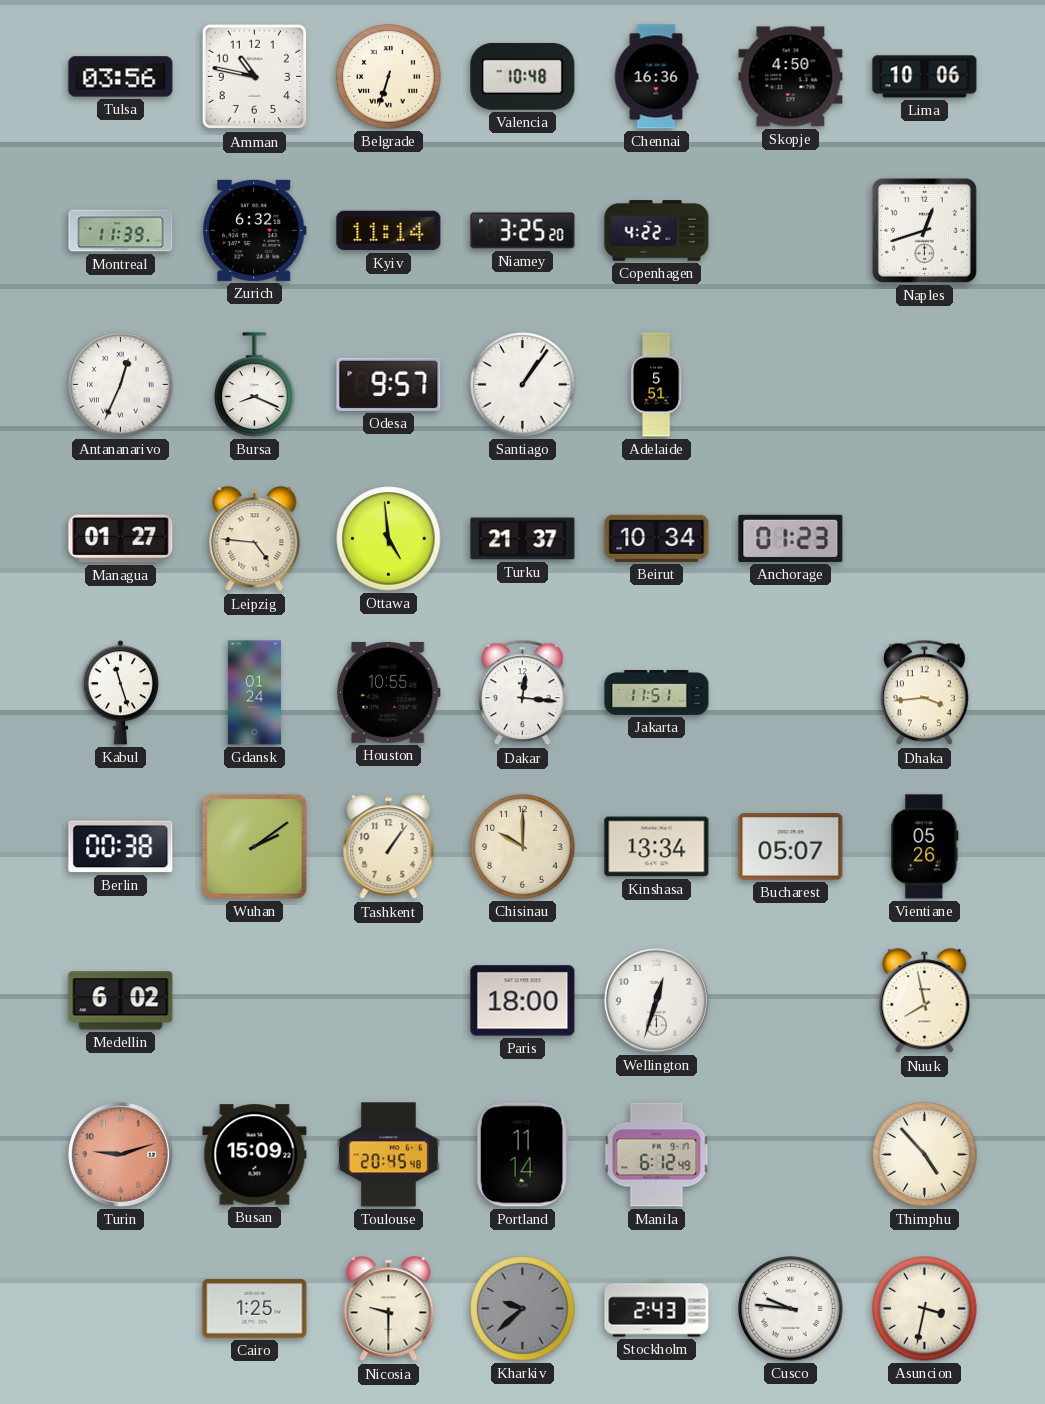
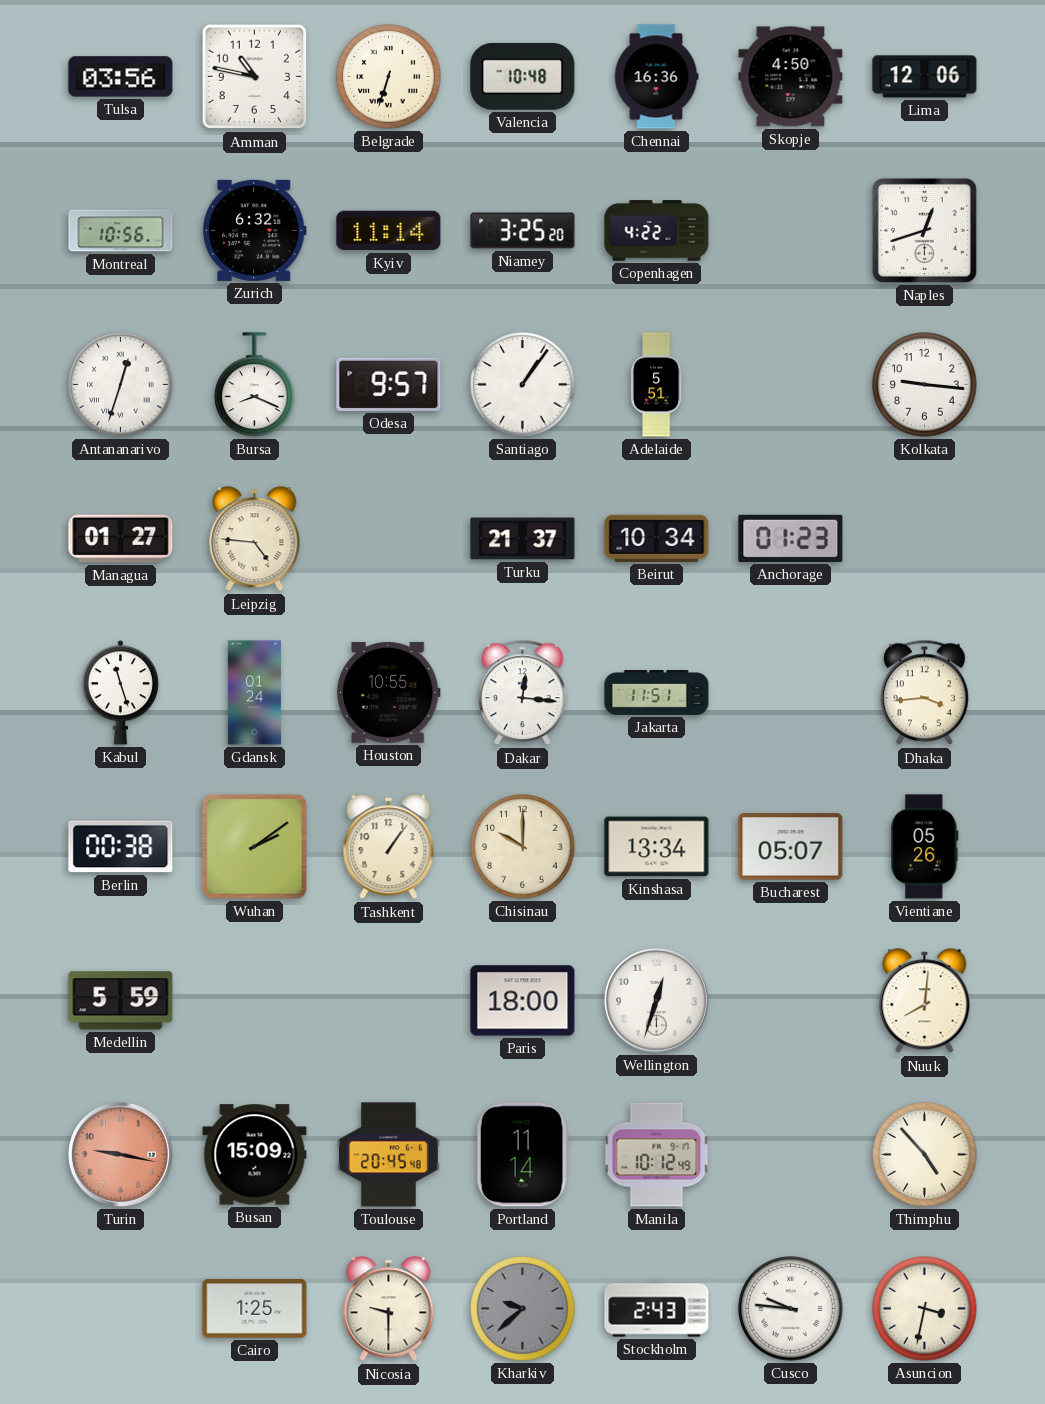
Lima: 10:06 -> 12:06
Montreal: 11:39 -> 10:56
Antananarivo: 12:34 -> 12:33
Kolkata: none -> 9:16
Ottawa: 4:59 -> none
Medellin: 6:02 -> 5:59
Nuuk: 7:58 -> 8:01
Turin: 9:12 -> 9:17
Manila: 6:12 -> 10:12
